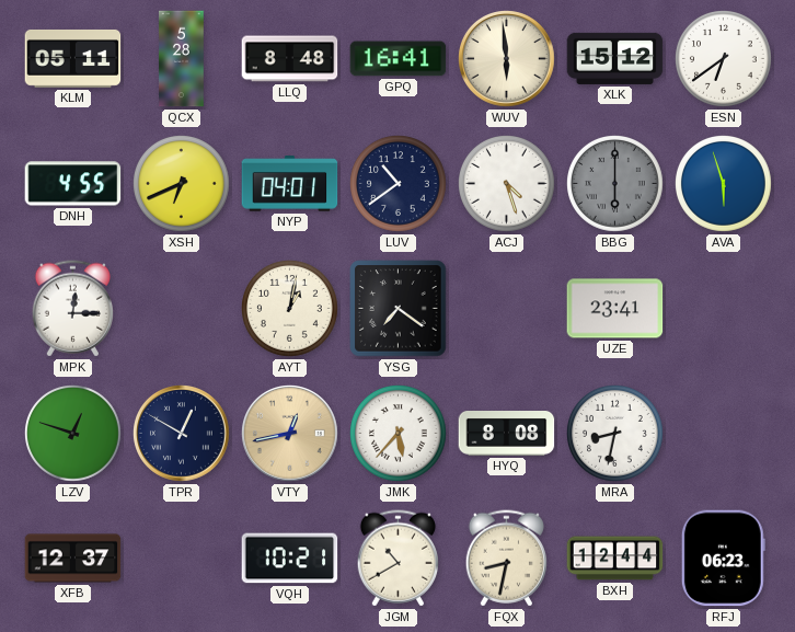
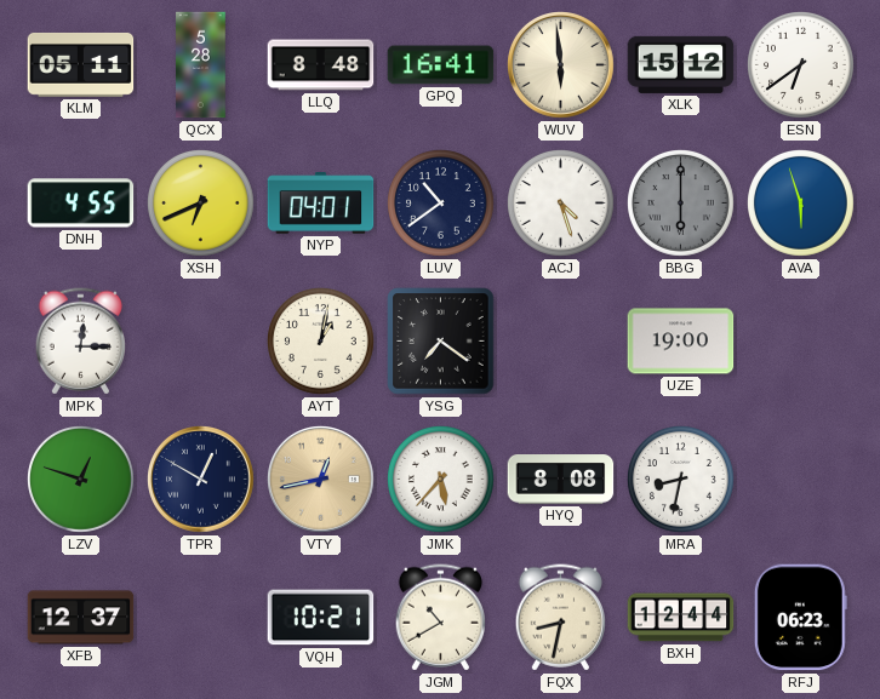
UZE: 23:41 -> 19:00
